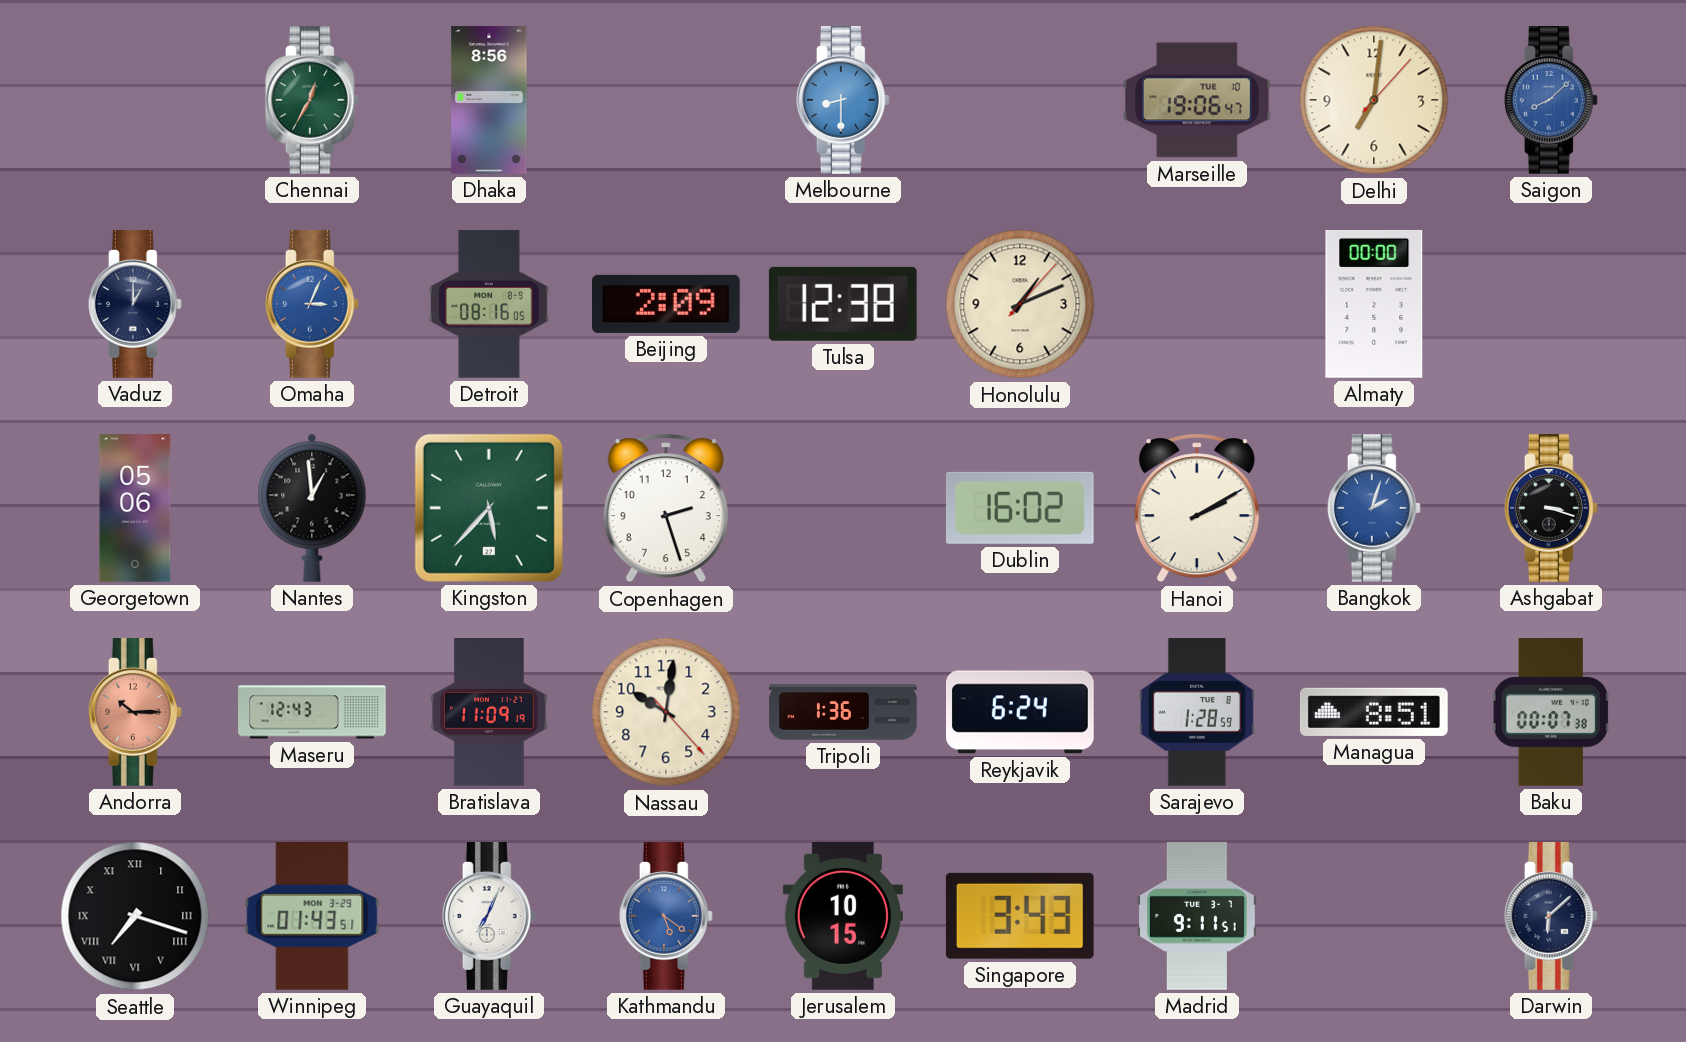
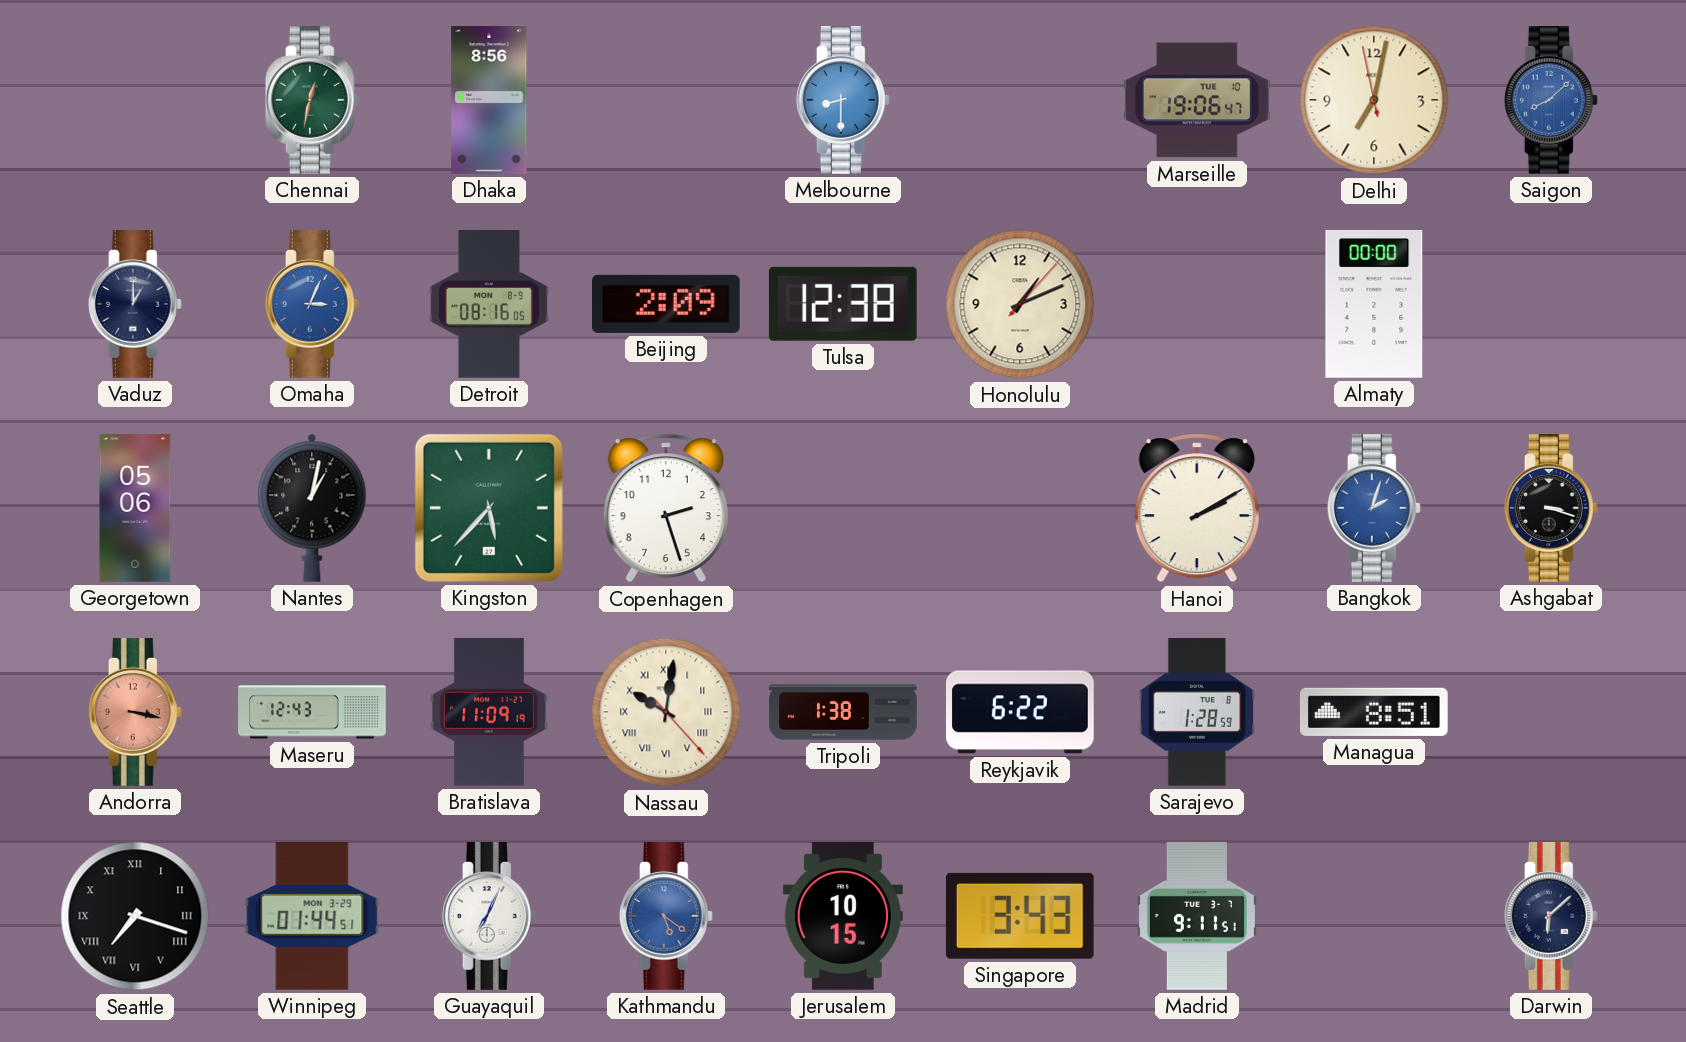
Chennai: 12:35 -> 12:32
Delhi: 7:01:07 -> 7:01:58
Nantes: 12:59 -> 1:02
Dublin: 16:02 -> none
Andorra: 10:15 -> 3:17
Nassau numerals: Arabic -> Roman
Tripoli: 1:36 -> 1:38
Reykjavik: 6:24 -> 6:22
Baku: 00:07 -> none
Winnipeg: 01:43 -> 01:44
